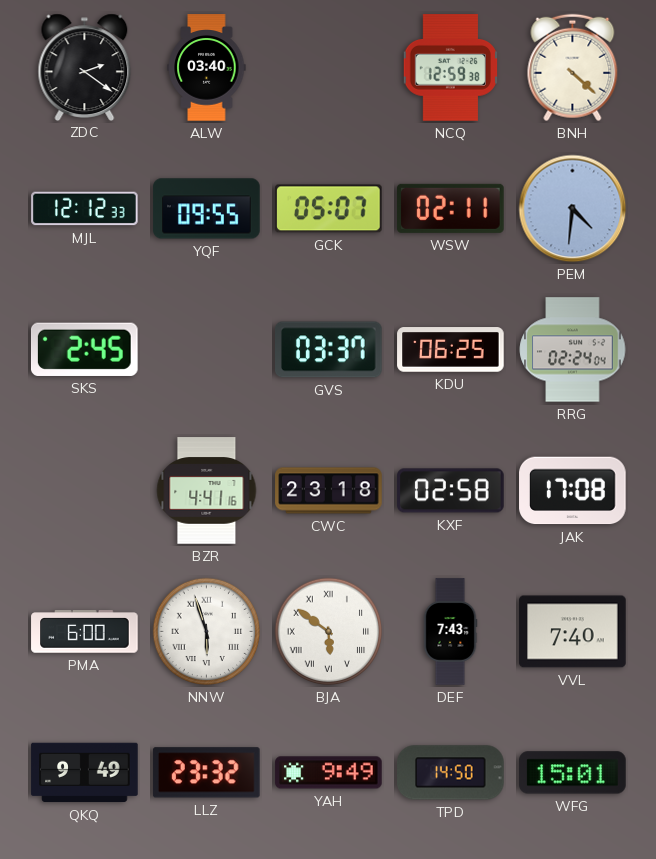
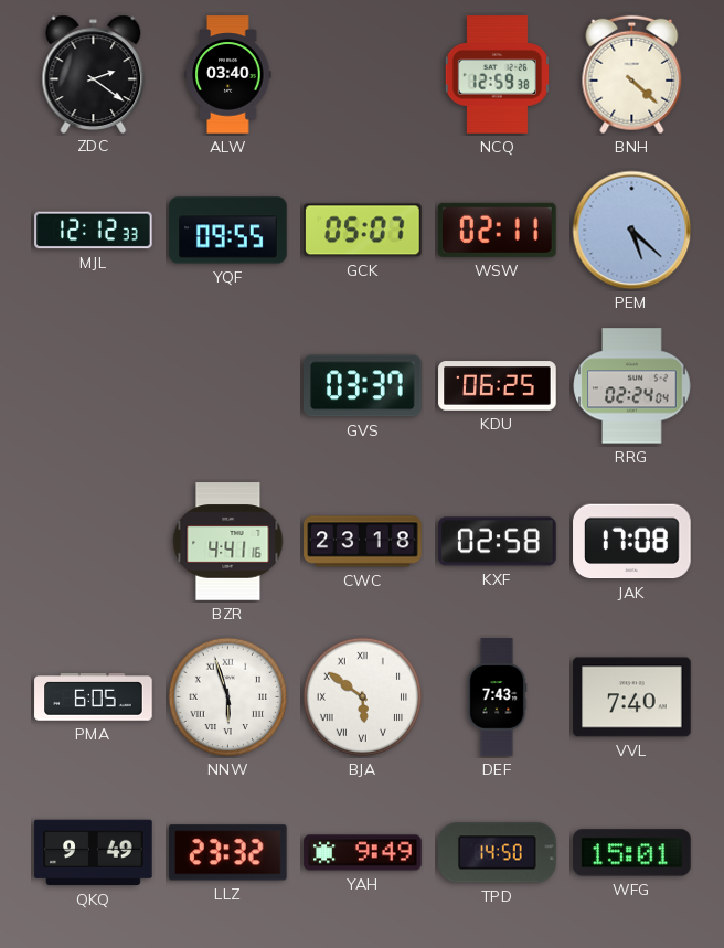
PEM: 4:31 -> 5:22
SKS: 2:45 -> none
PMA: 6:00 -> 6:05
